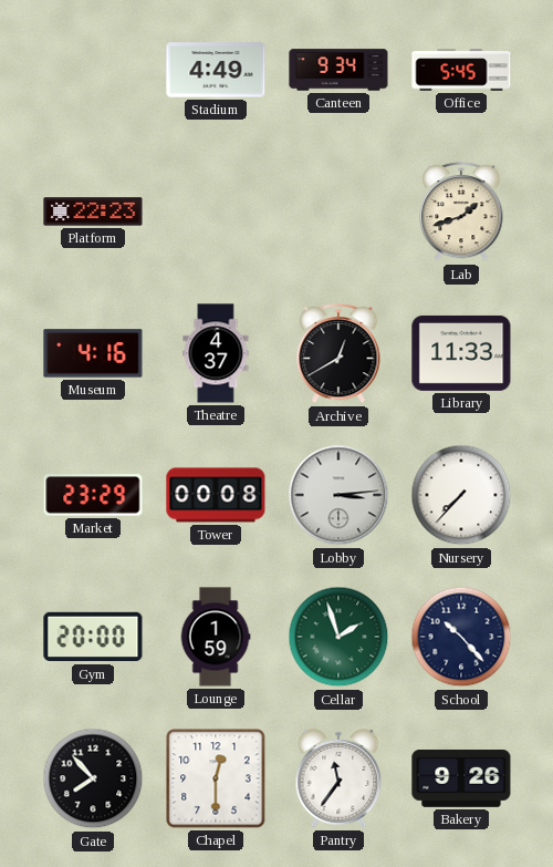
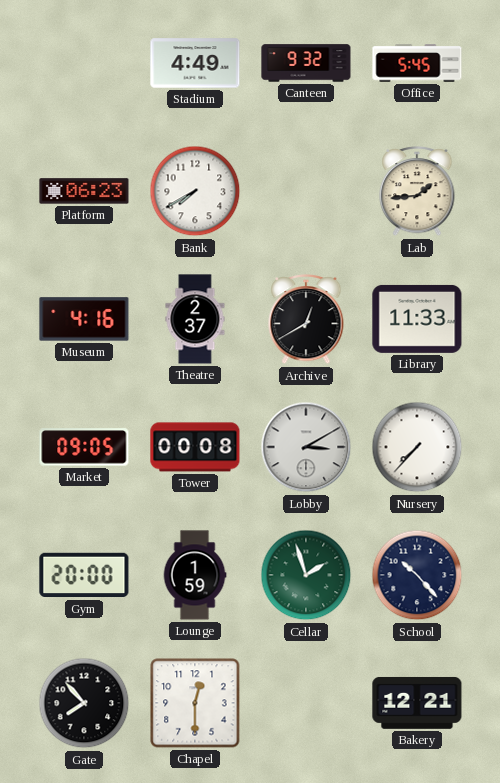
Canteen: 9:34 -> 9:32
Platform: 22:23 -> 06:23
Bank: none -> 7:40
Lab: 1:42 -> 1:44
Theatre: 4:37 -> 2:37
Market: 23:29 -> 09:05
Lobby: 3:14 -> 3:10
Pantry: 11:36 -> none
Bakery: 9:26 -> 12:21
